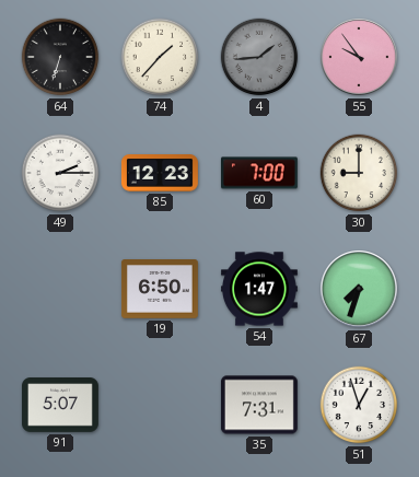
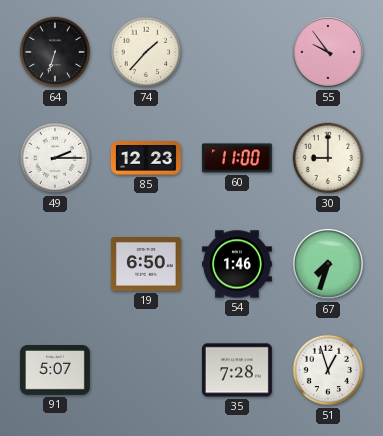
4: 1:44 -> none
60: 7:00 -> 11:00
54: 1:47 -> 1:46
35: 7:31 -> 7:28
